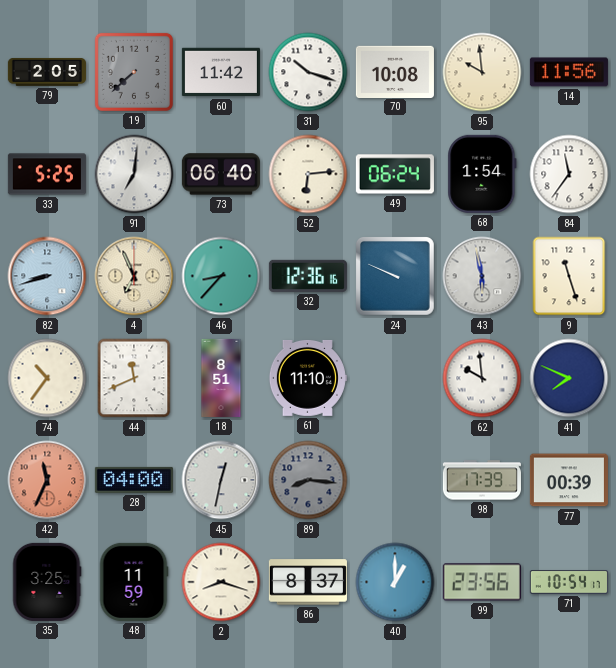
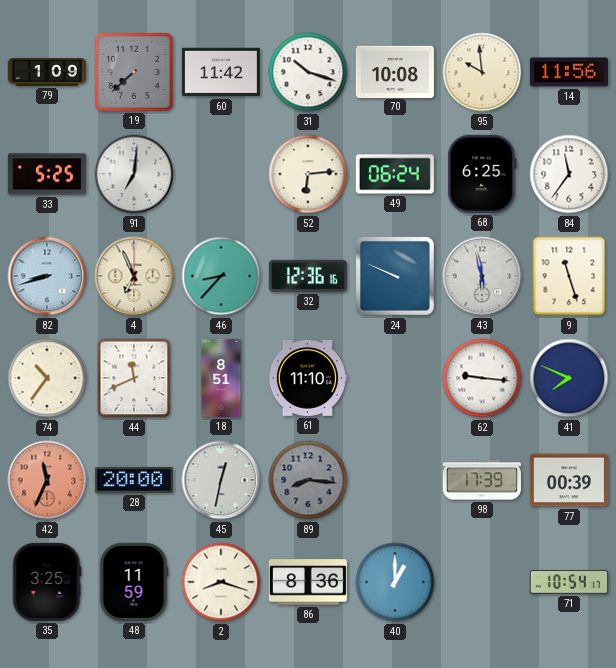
79: 2:05 -> 1:09
73: 06:40 -> none
68: 1:54 -> 6:25
62: 9:59 -> 9:16
28: 04:00 -> 20:00
86: 8:37 -> 8:36
99: 23:56 -> none
